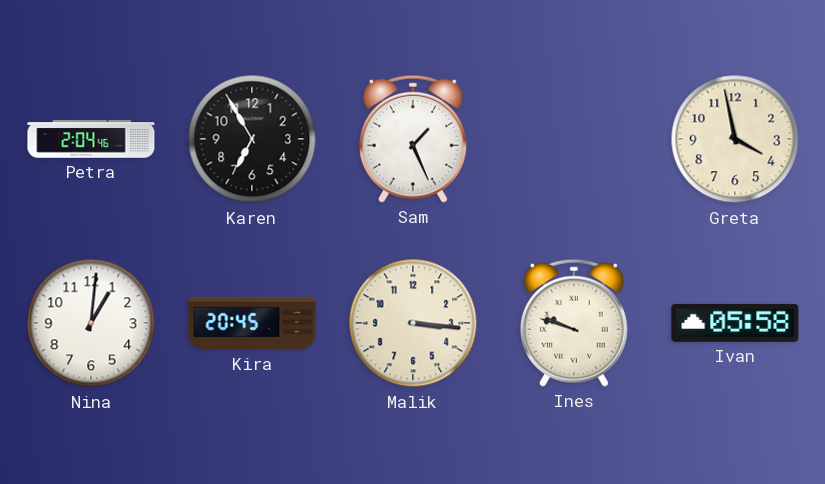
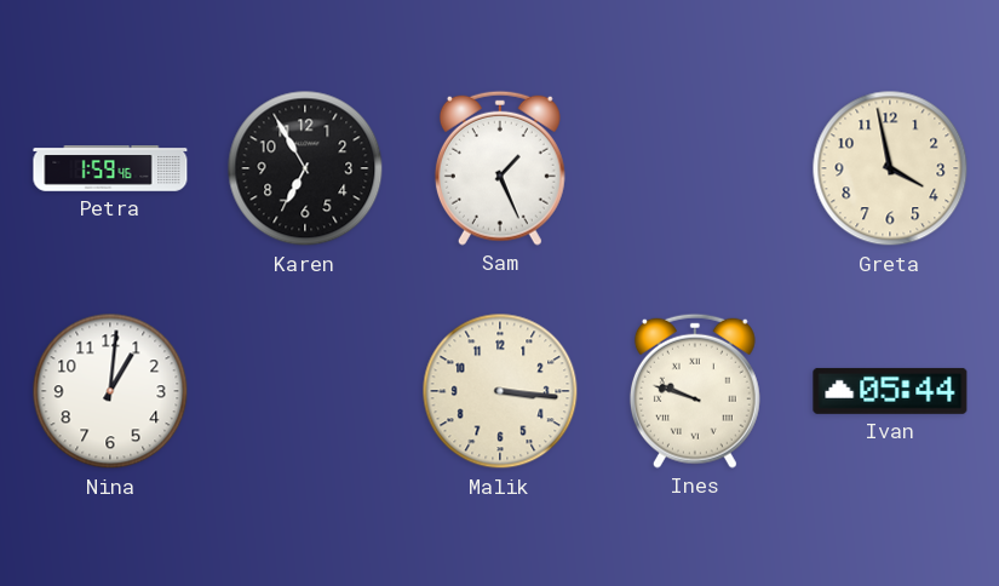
Petra: 2:04 -> 1:59
Kira: 20:45 -> none
Ivan: 05:58 -> 05:44
